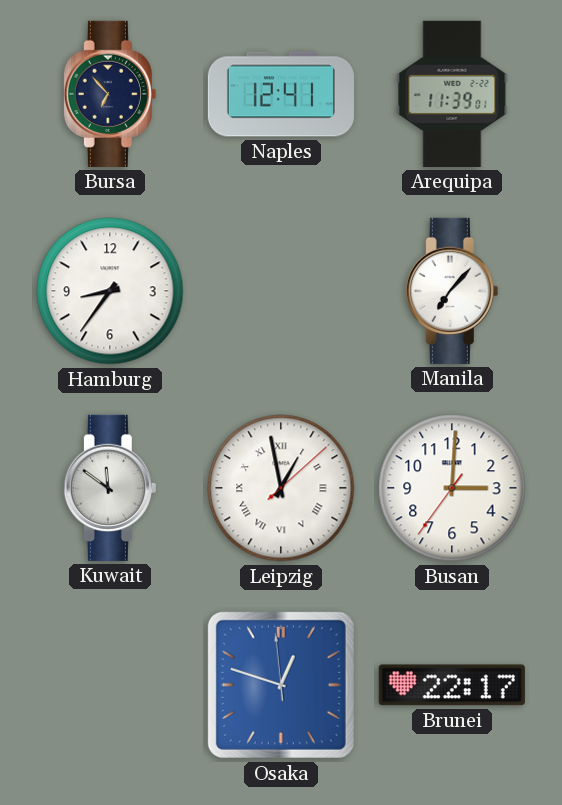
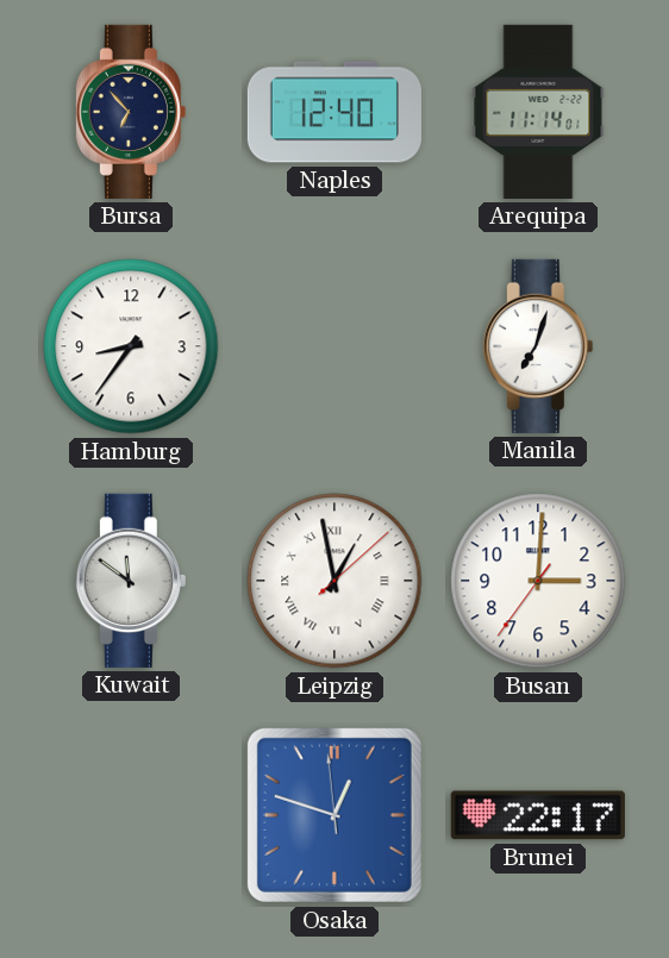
Naples: 12:41 -> 12:40
Arequipa: 11:39 -> 11:14
Manila: 7:07 -> 7:03
